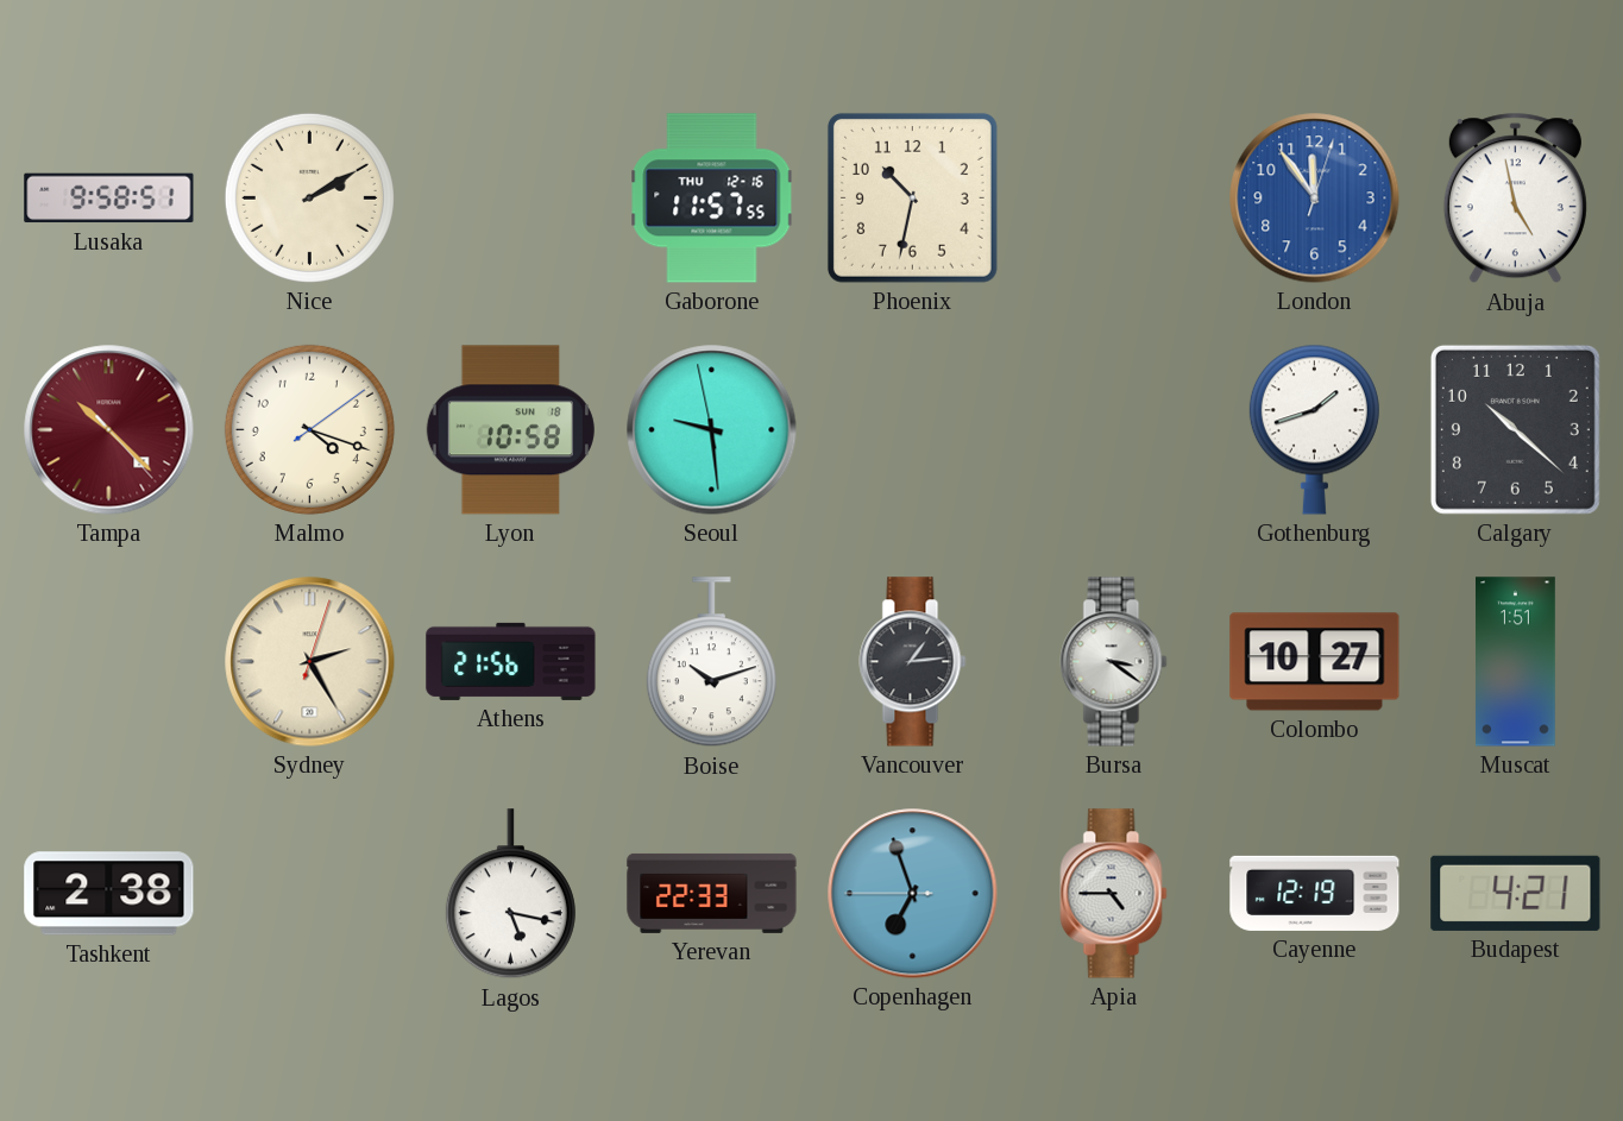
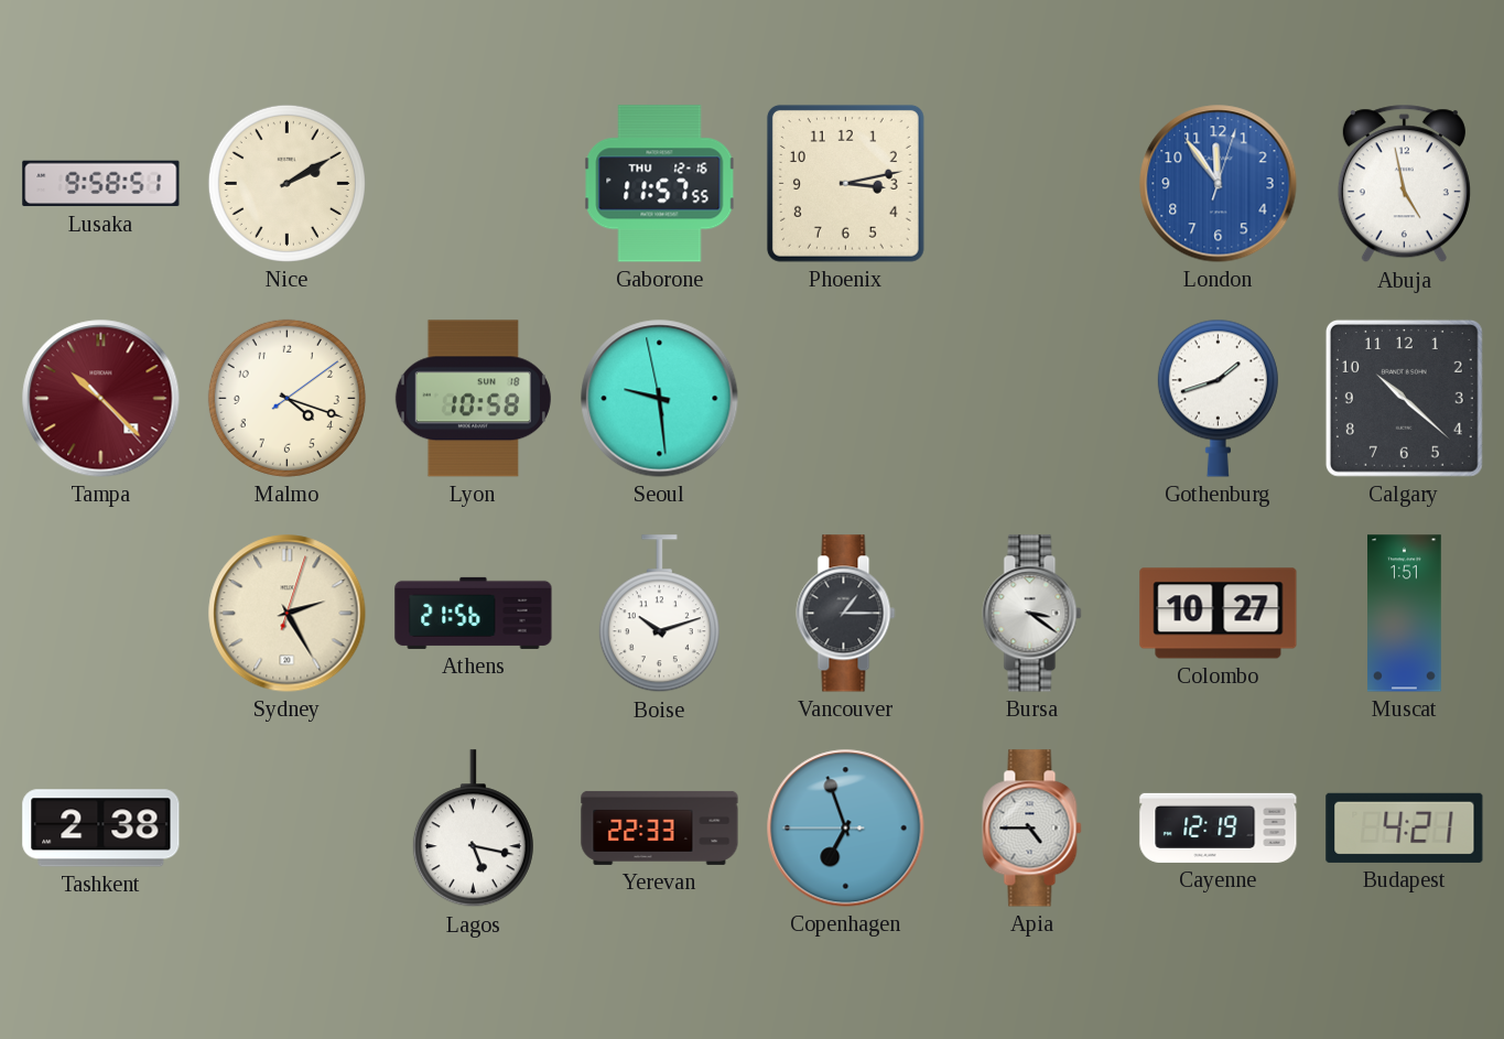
Phoenix: 10:32 -> 3:13
Vancouver: 1:14 -> 1:15
